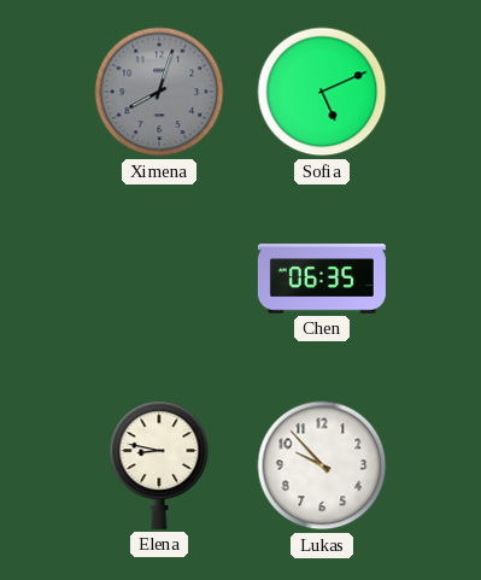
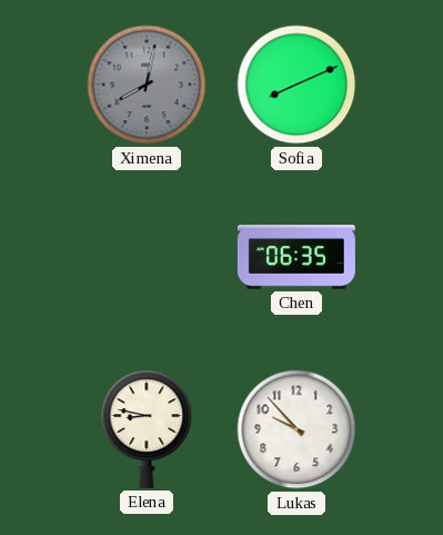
Ximena: 8:03 -> 8:02
Sofia: 5:11 -> 8:11
